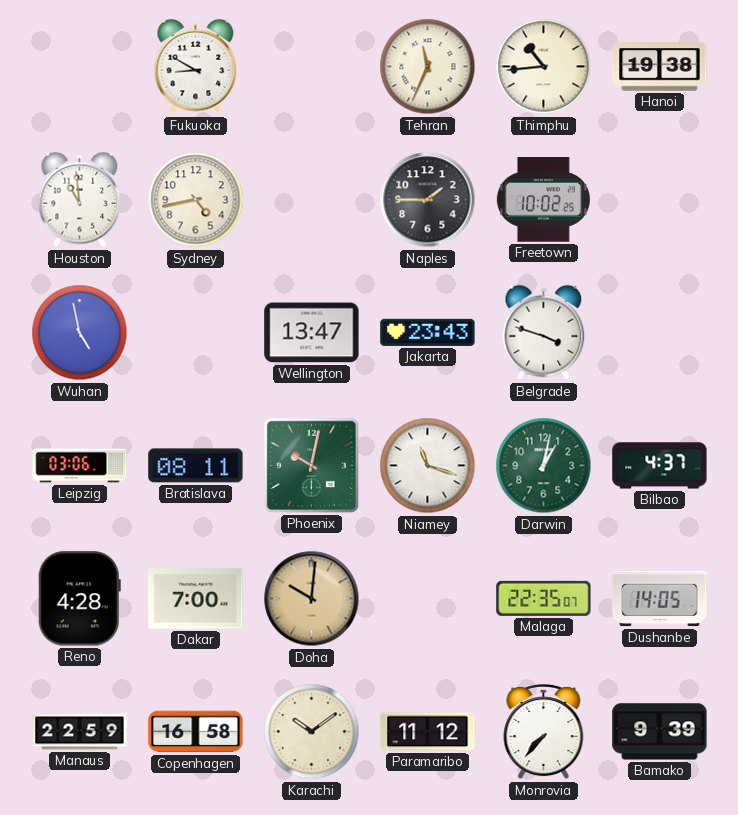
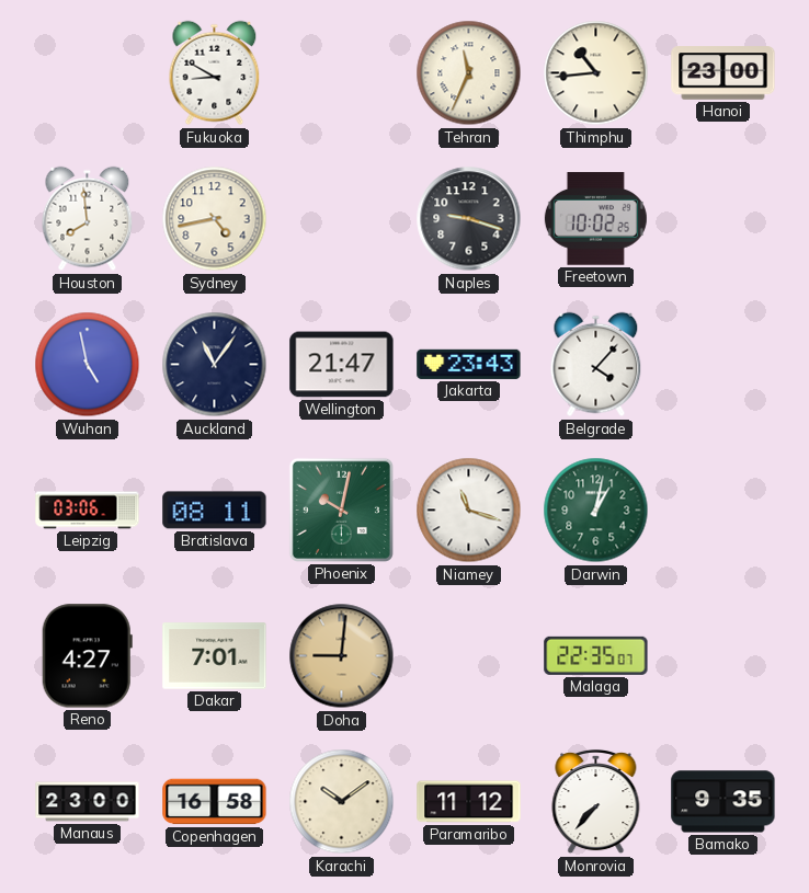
Hanoi: 19:38 -> 23:00
Houston: 10:59 -> 7:59
Naples: 1:45 -> 9:18
Auckland: none -> 11:06
Wellington: 13:47 -> 21:47
Belgrade: 3:48 -> 4:07
Bilbao: 4:37 -> none
Reno: 4:28 -> 4:27
Dakar: 7:00 -> 7:01
Doha: 10:01 -> 9:01
Dushanbe: 14:05 -> none
Manaus: 22:59 -> 23:00
Bamako: 9:39 -> 9:35
